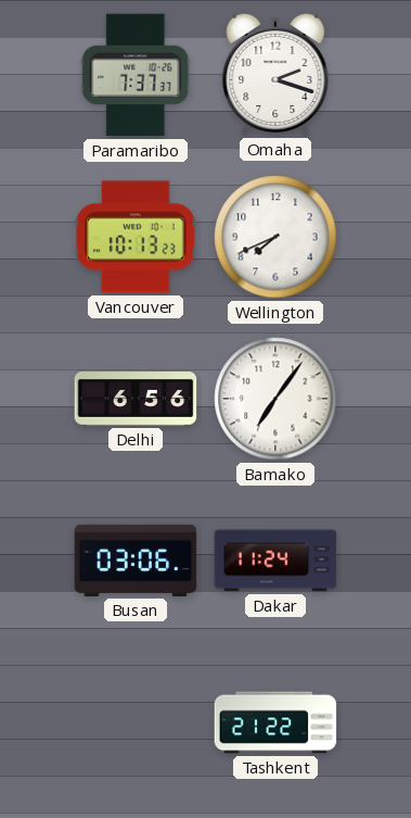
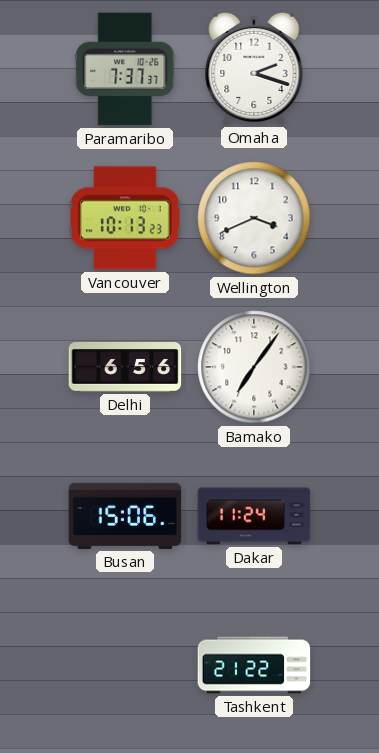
Wellington: 7:41 -> 3:41
Busan: 03:06 -> 15:06
